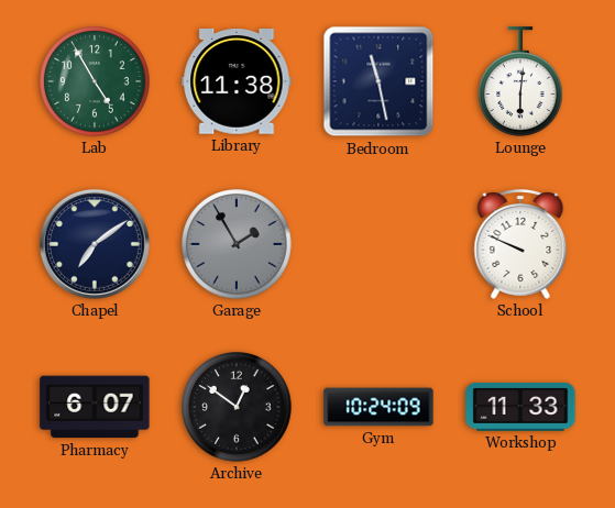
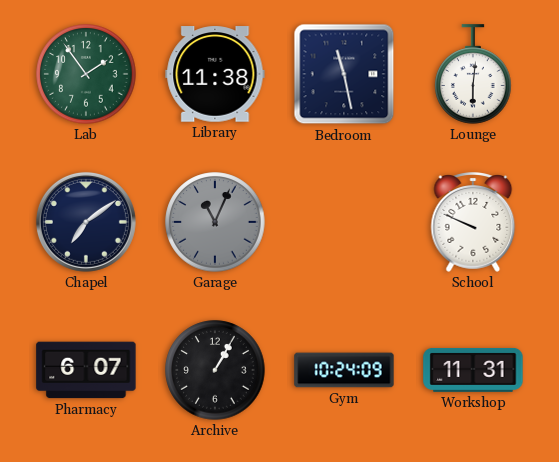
Lab: 4:55 -> 1:54
Garage: 1:55 -> 11:04
Archive: 12:51 -> 1:05
Workshop: 11:33 -> 11:31
